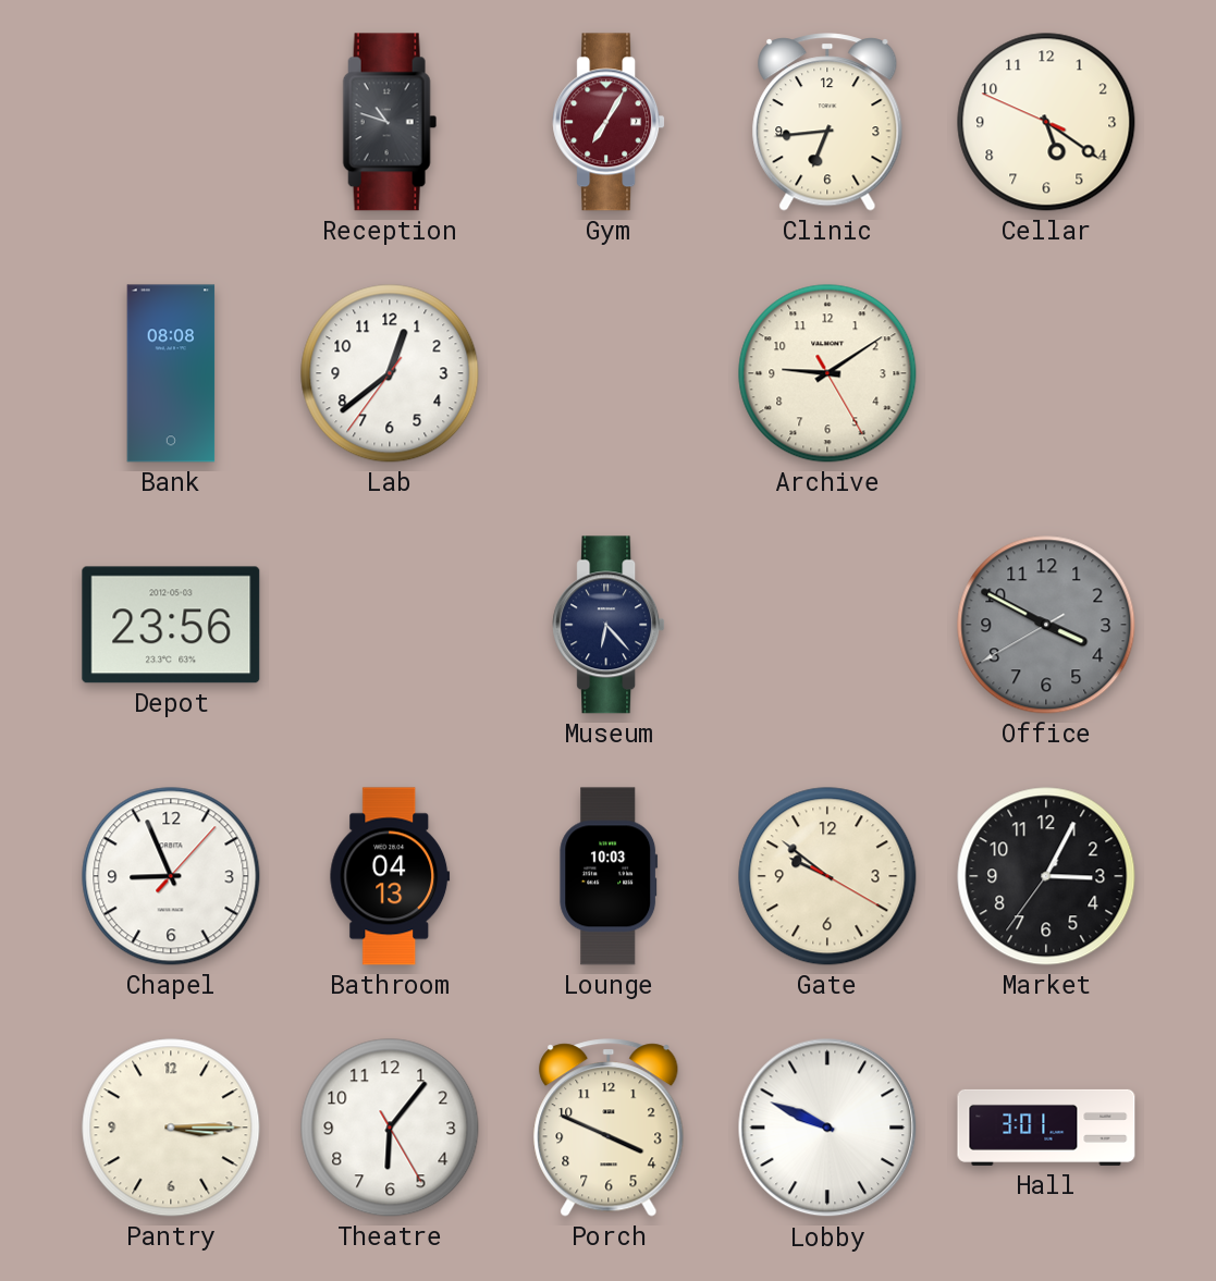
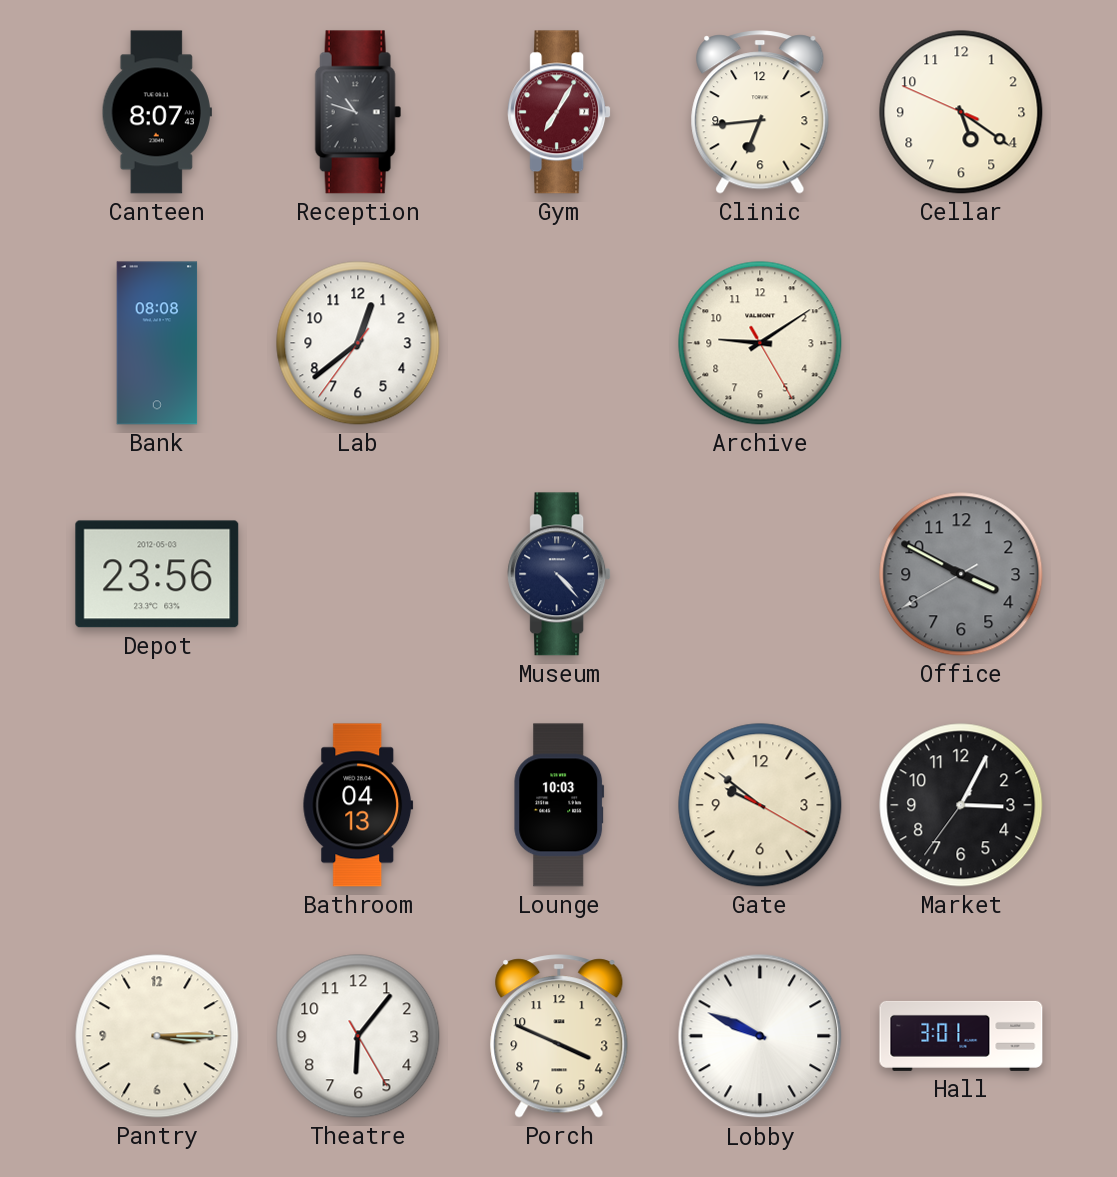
Canteen: none -> 8:07
Museum: 6:23 -> 4:23
Chapel: 8:56 -> none
